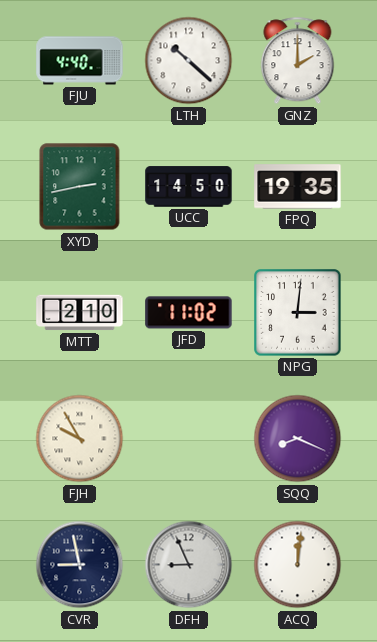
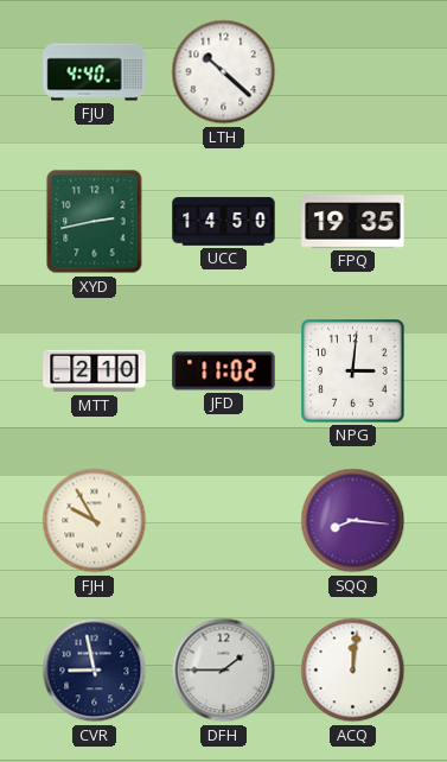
GNZ: 2:00 -> none
SQQ: 8:19 -> 8:16
DFH: 8:56 -> 1:45
